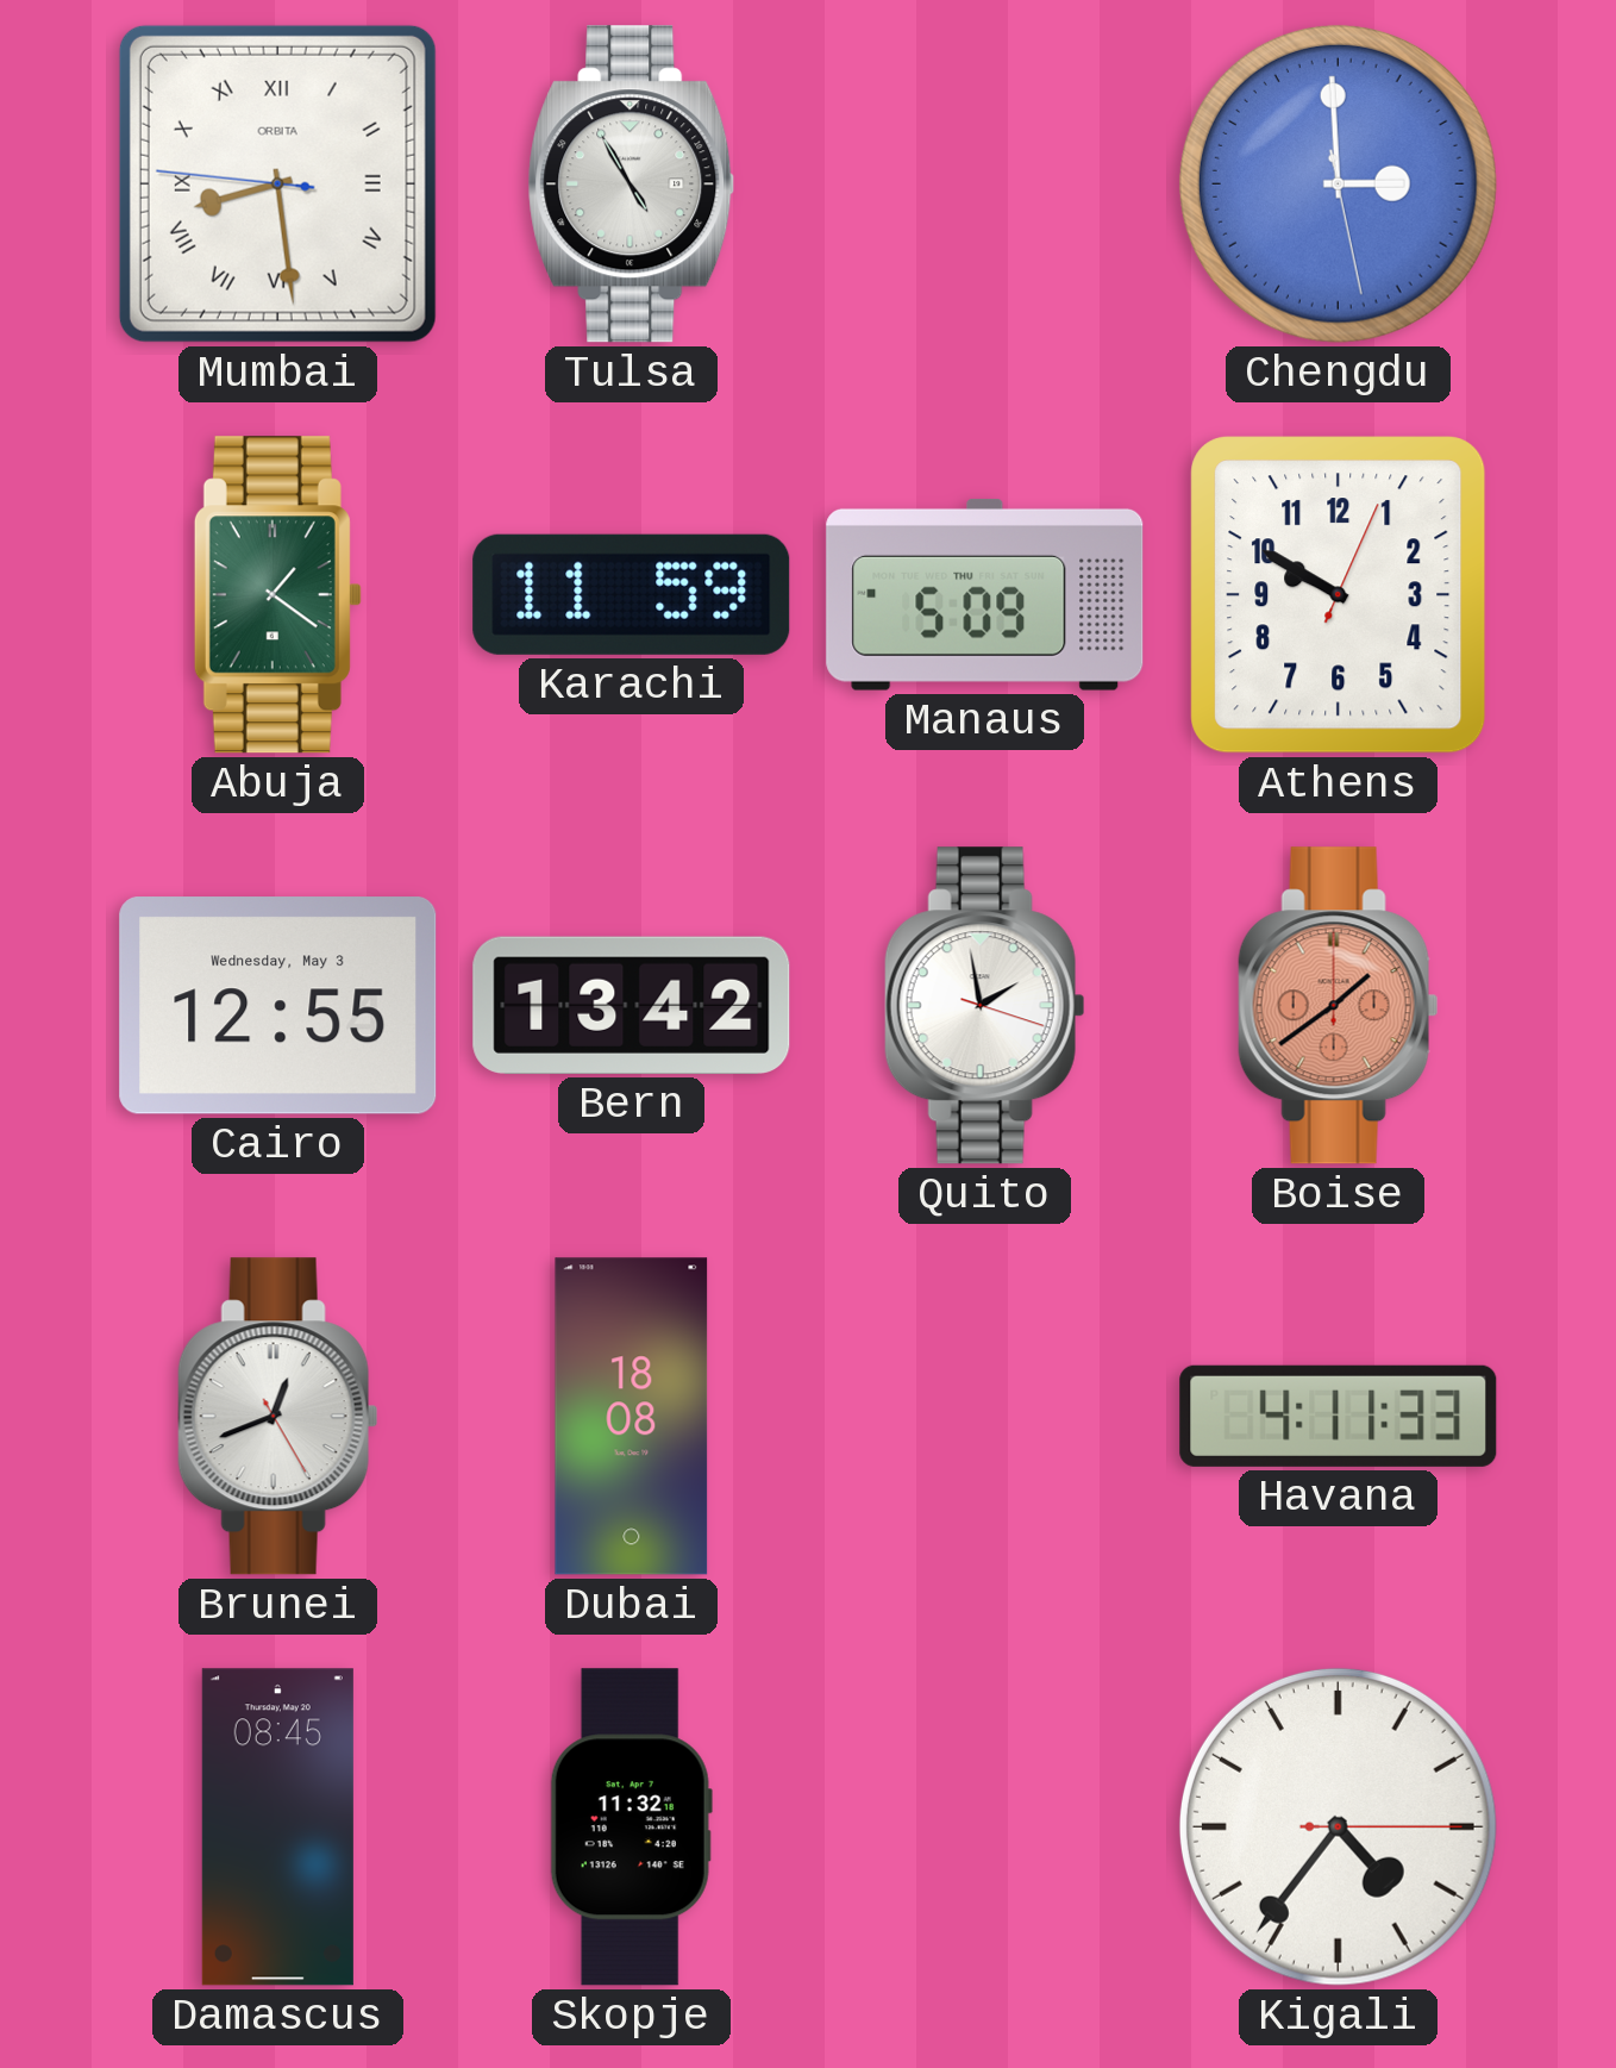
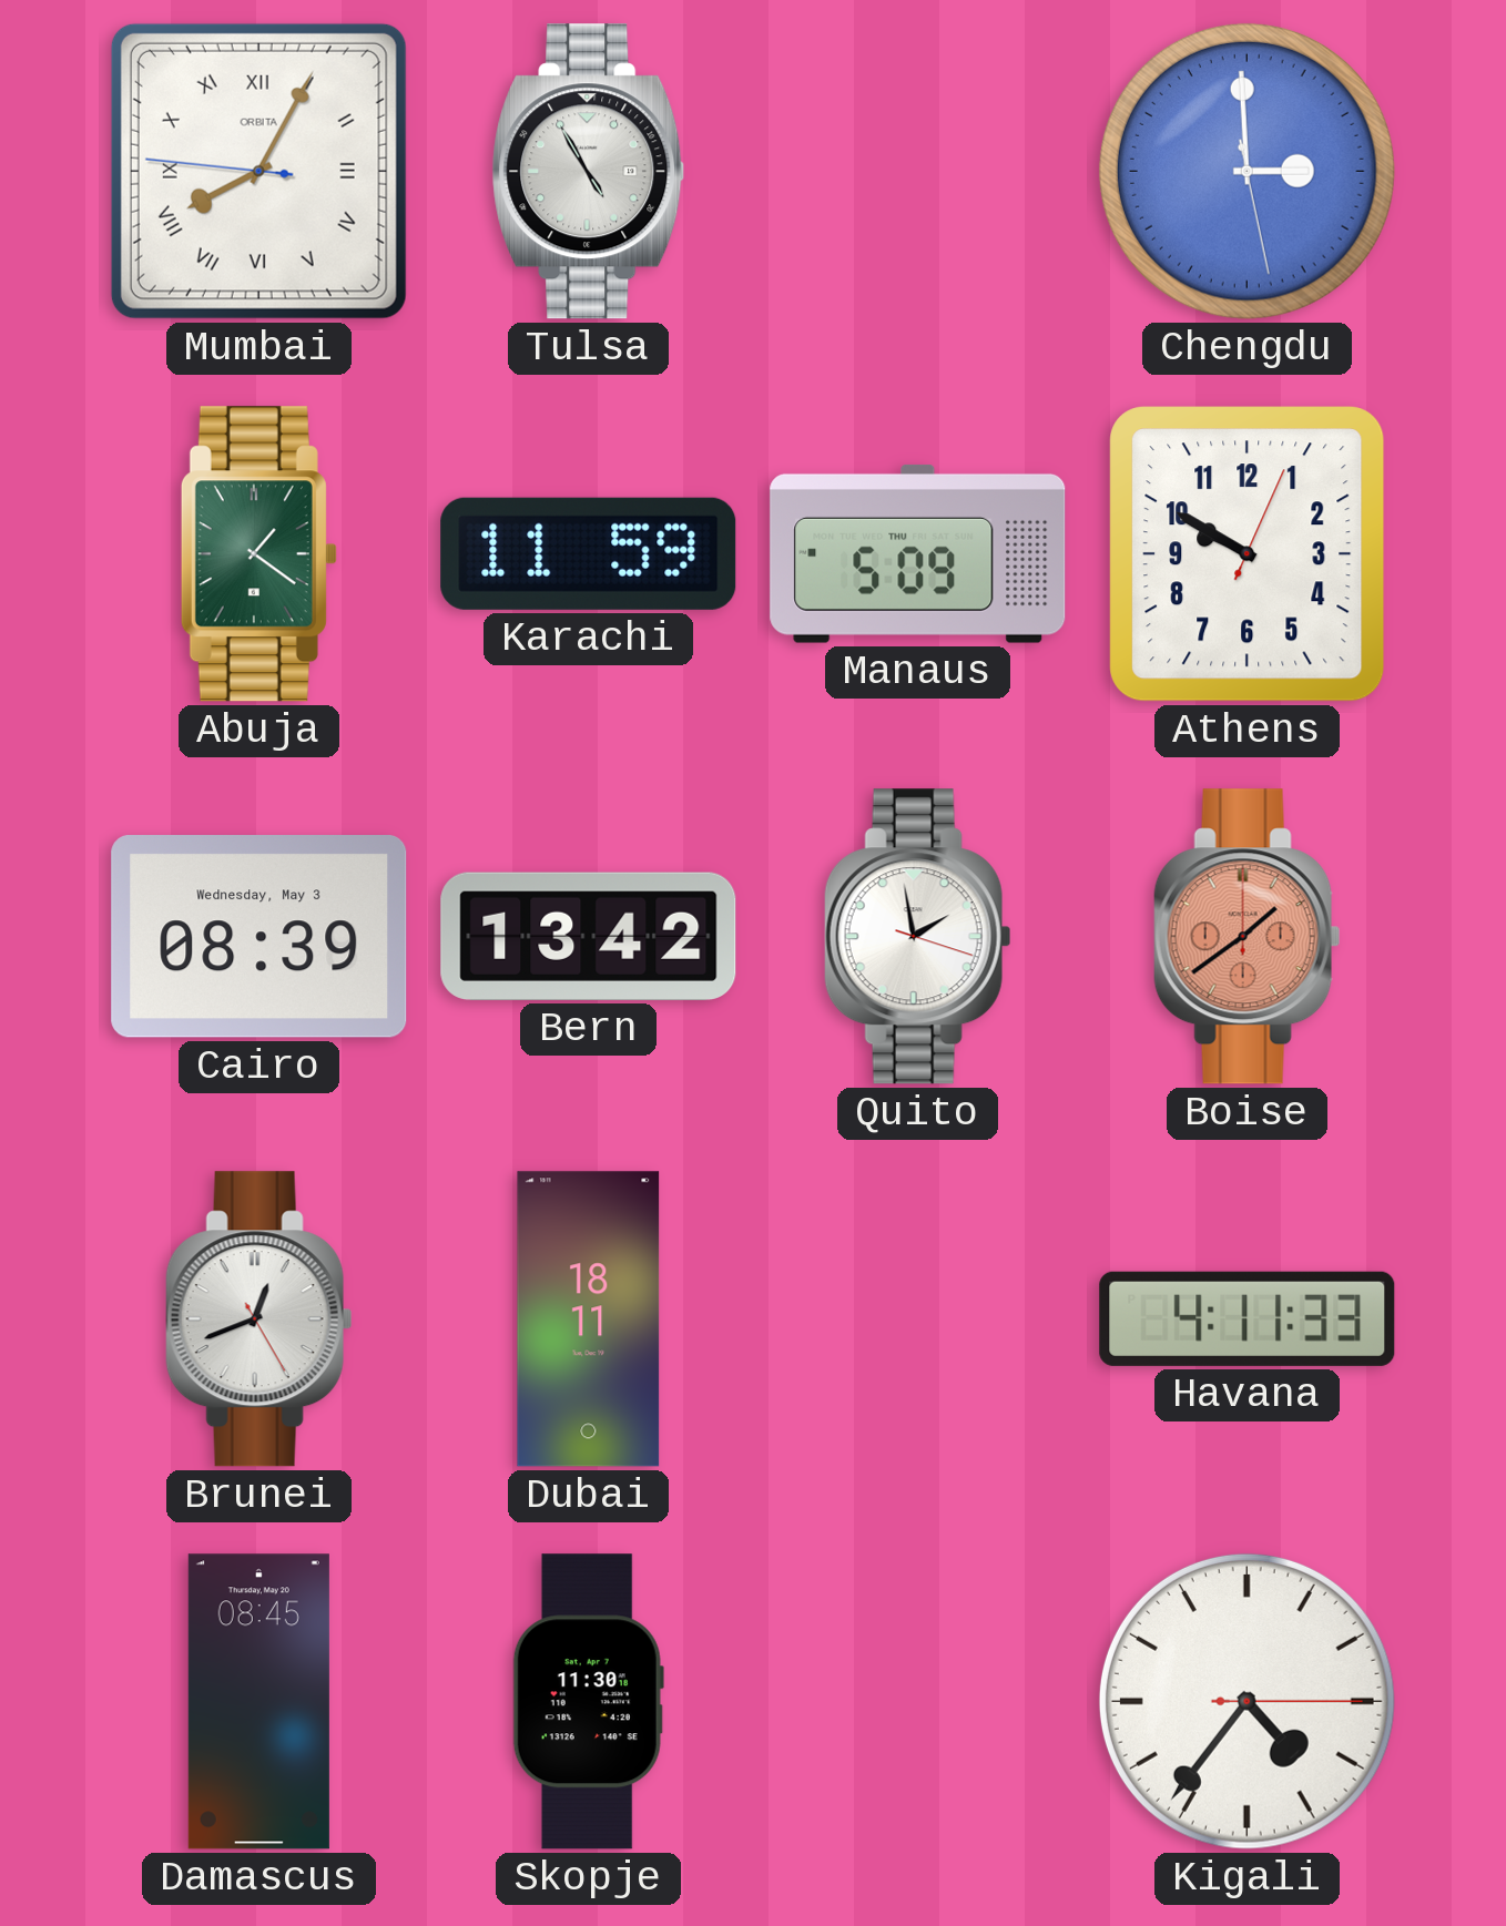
Mumbai: 8:28 -> 8:04
Cairo: 12:55 -> 08:39
Dubai: 18:08 -> 18:11
Skopje: 11:32 -> 11:30
